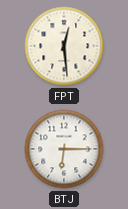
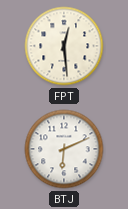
BTJ: 6:15 -> 6:11
